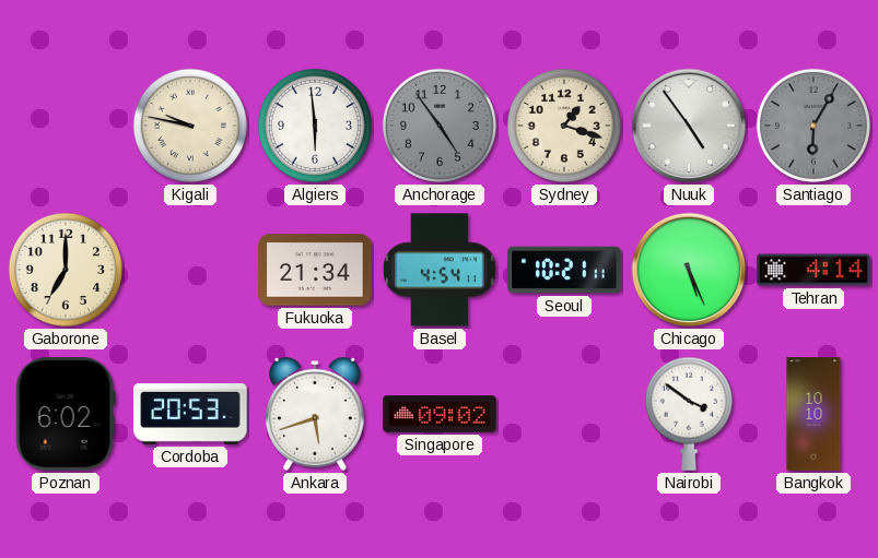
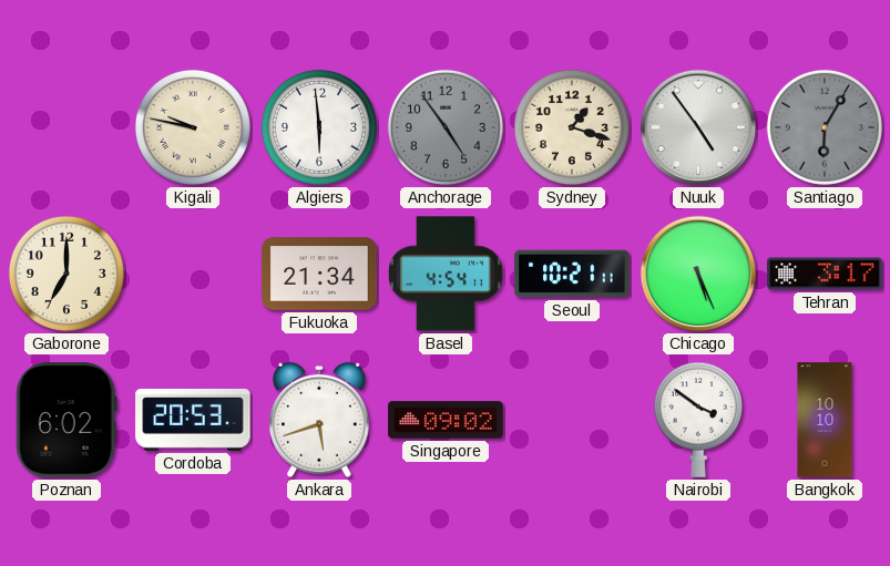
Tehran: 4:14 -> 3:17
